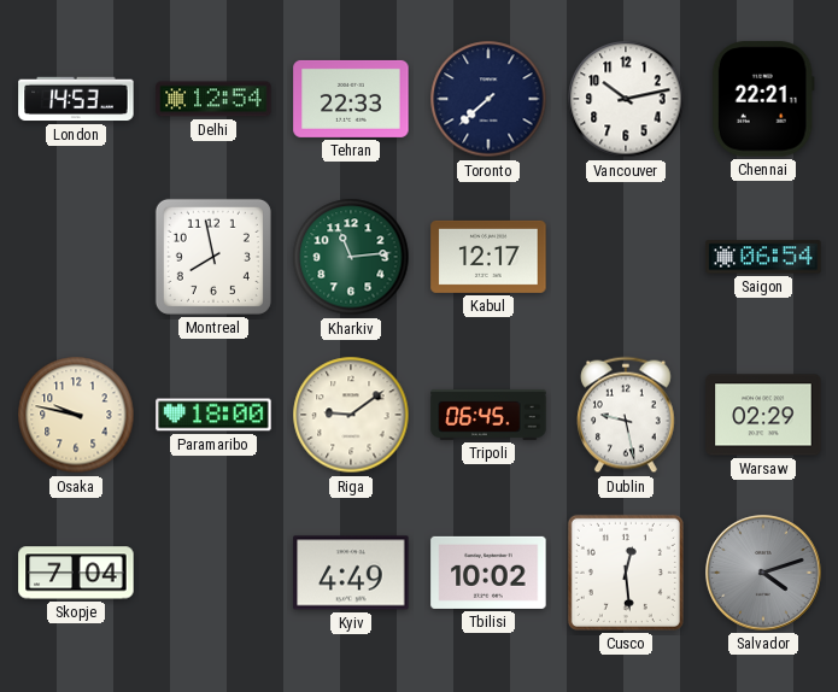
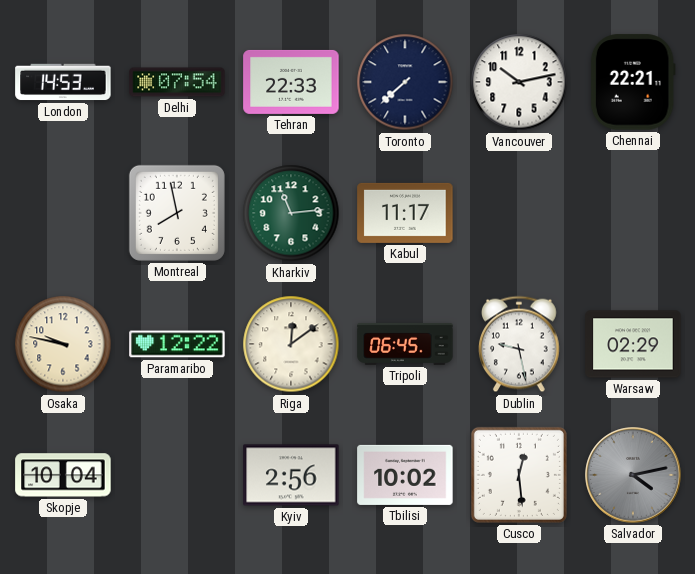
Delhi: 12:54 -> 07:54
Kabul: 12:17 -> 11:17
Saigon: 06:54 -> none
Paramaribo: 18:00 -> 12:22
Riga: 9:09 -> 12:09
Skopje: 7:04 -> 10:04
Kyiv: 4:49 -> 2:56
Salvador: 4:12 -> 4:13
